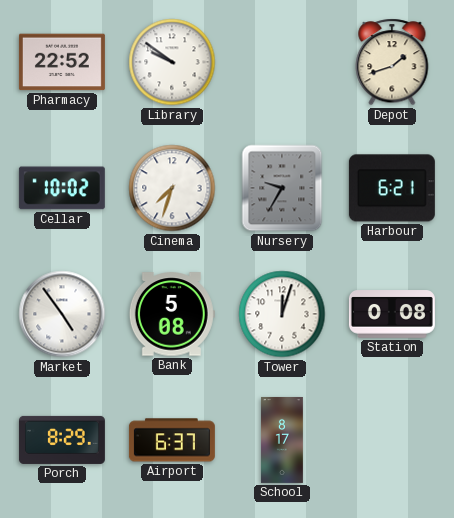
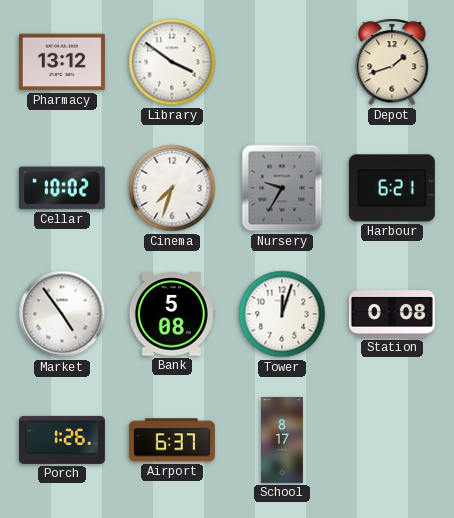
Pharmacy: 22:52 -> 13:12
Library: 9:51 -> 3:51
Porch: 8:29 -> 1:26
